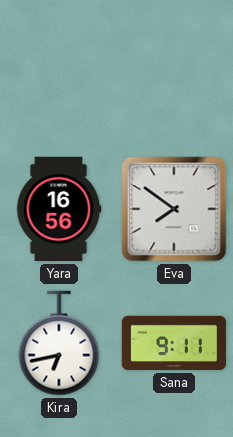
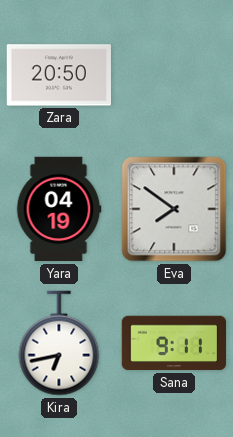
Zara: none -> 20:50
Yara: 16:56 -> 04:19
